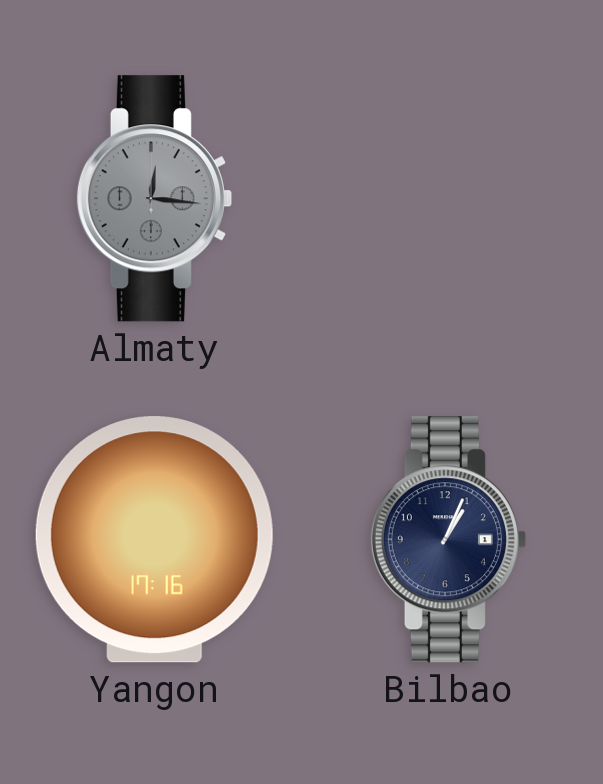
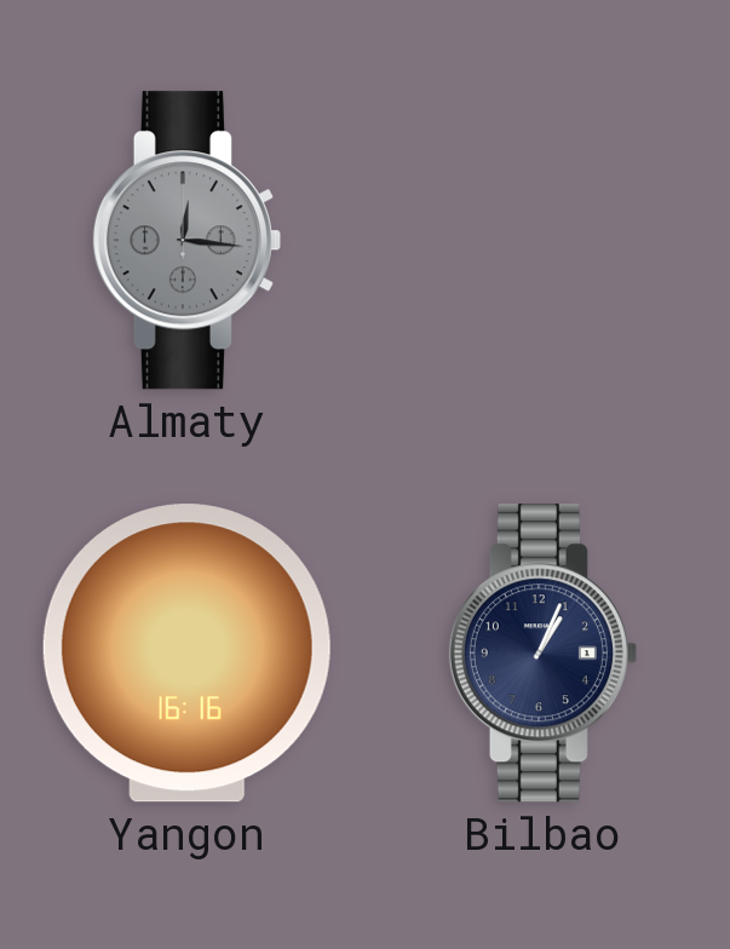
Yangon: 17:16 -> 16:16
